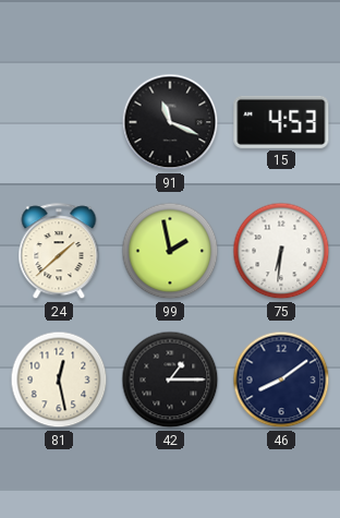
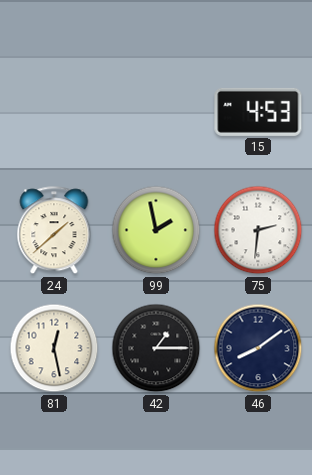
91: 11:19 -> none
75: 6:31 -> 2:31
